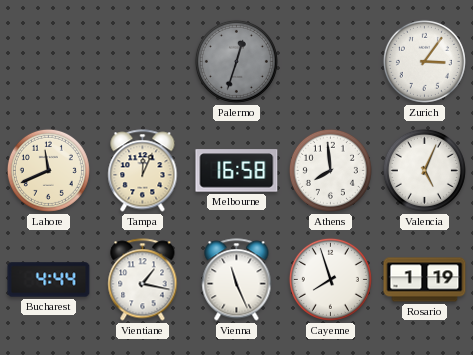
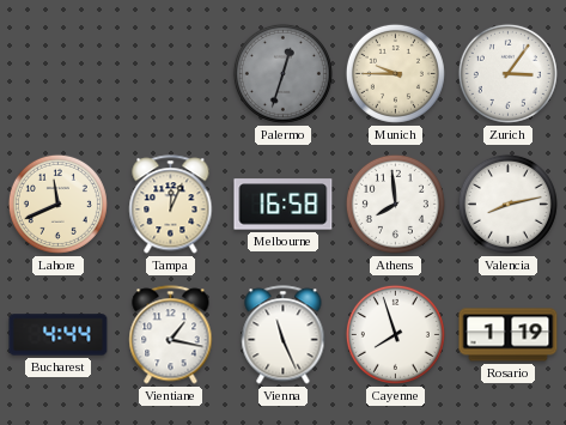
Munich: none -> 9:45
Valencia: 5:04 -> 8:13
